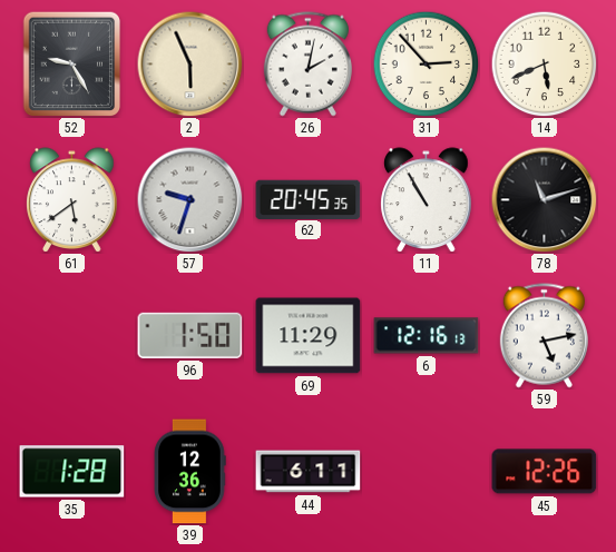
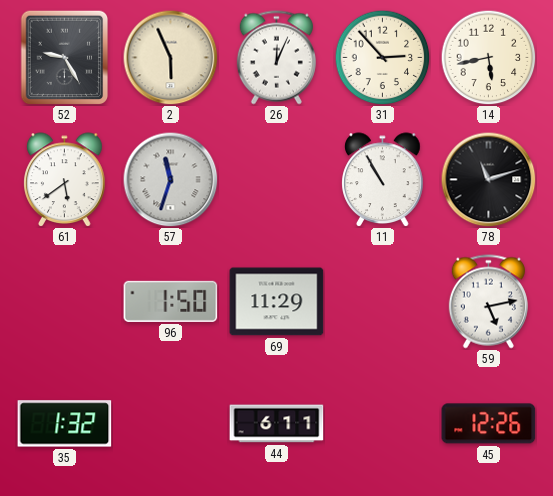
26: 2:02 -> 12:04
14: 5:41 -> 5:43
57: 9:33 -> 11:33
62: 20:45 -> none
6: 12:16 -> none
35: 1:28 -> 1:32
39: 12:36 -> none
